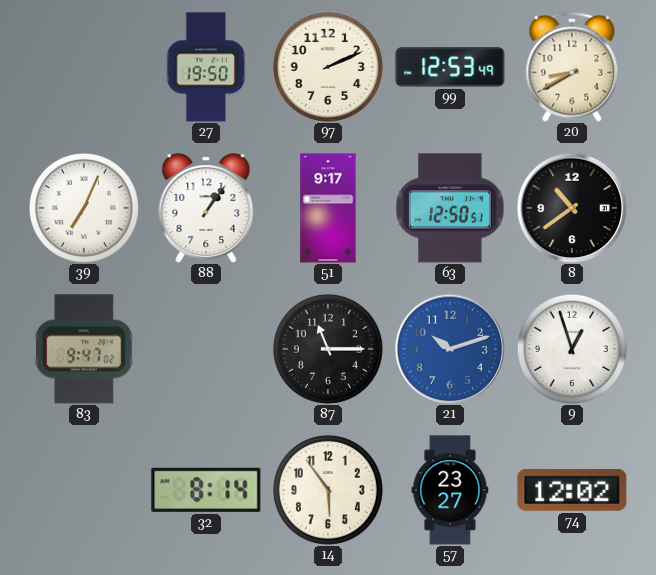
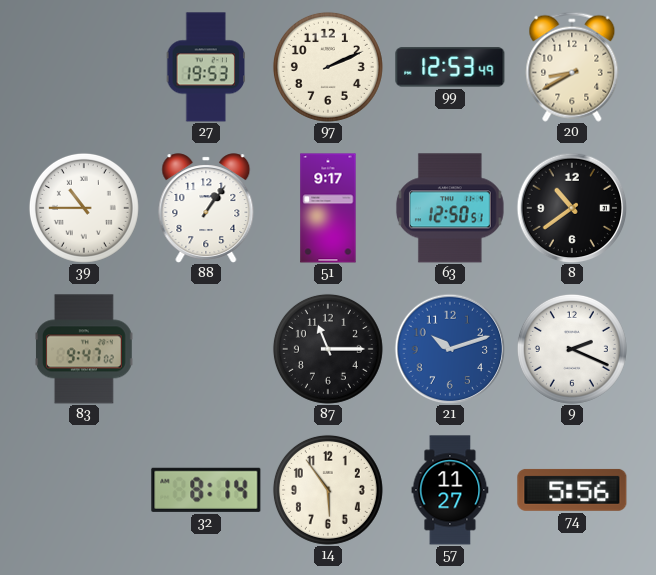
27: 19:50 -> 19:53
39: 7:04 -> 10:45
9: 12:57 -> 2:19
57: 23:27 -> 11:27
74: 12:02 -> 5:56
